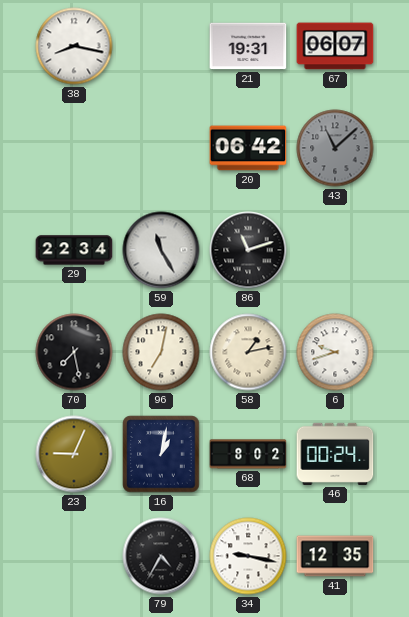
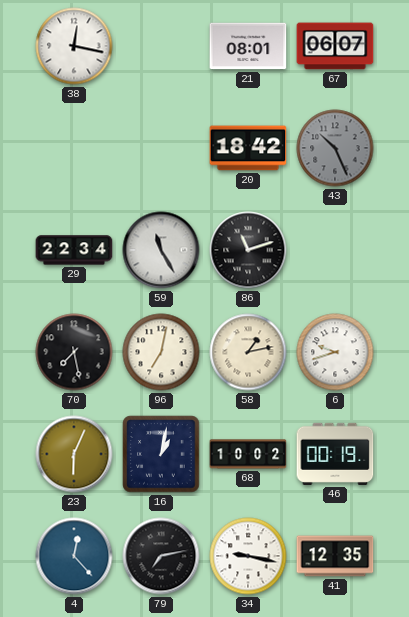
38: 8:17 -> 12:17
21: 19:31 -> 08:01
20: 06:42 -> 18:42
43: 11:08 -> 10:26
23: 9:04 -> 6:04
68: 8:02 -> 10:02
46: 00:24 -> 00:19
4: none -> 12:23
79: 4:35 -> 7:13
